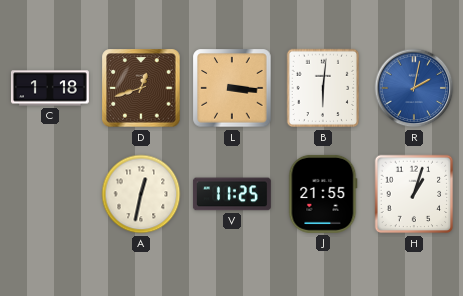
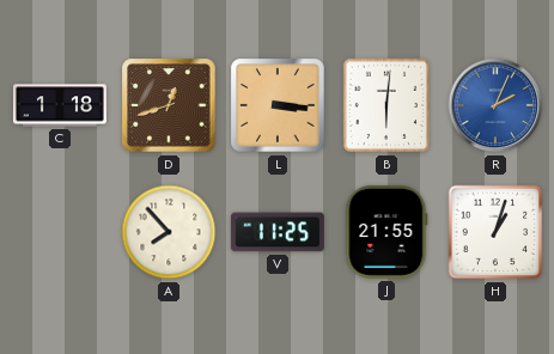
R: 2:02 -> 2:04
A: 12:32 -> 7:53
